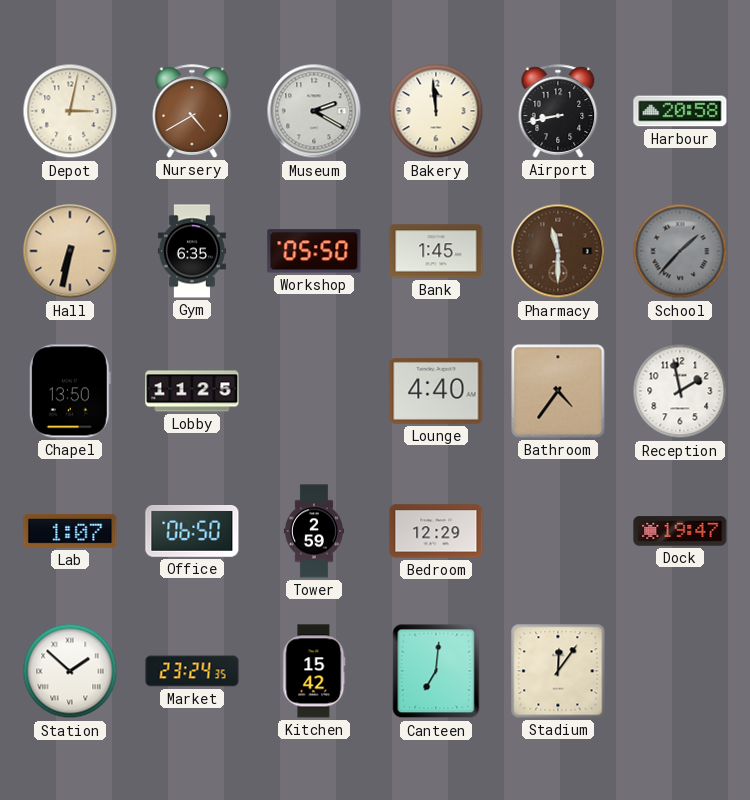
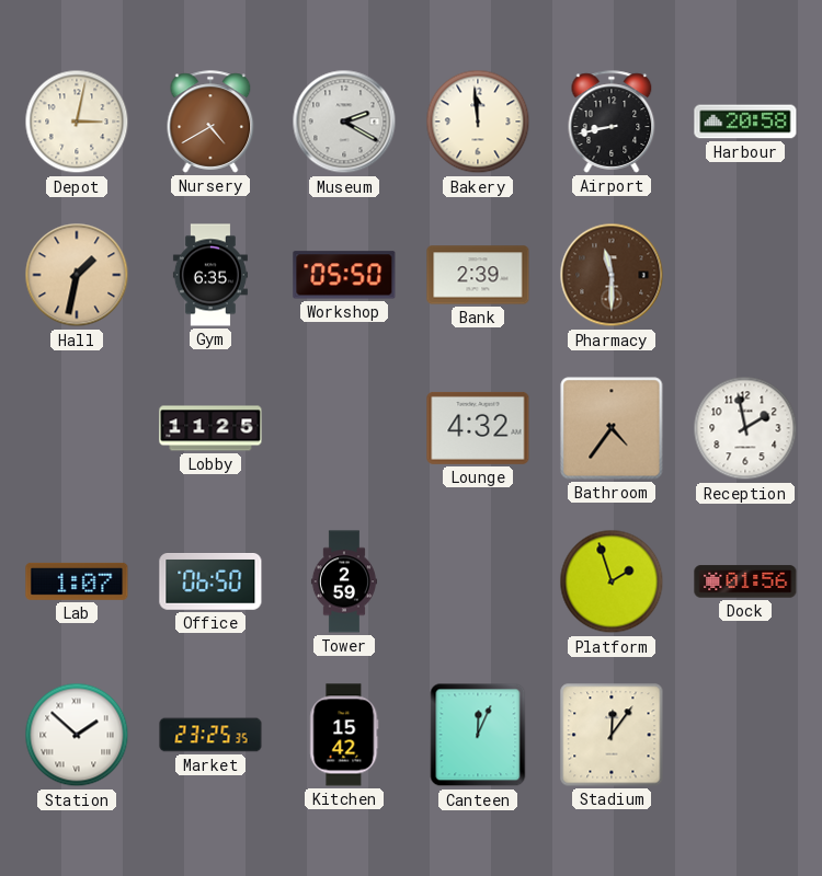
Hall: 6:32 -> 1:32
Bank: 1:45 -> 2:39
School: 1:37 -> none
Chapel: 13:50 -> none
Lounge: 4:40 -> 4:32
Bedroom: 12:29 -> none
Platform: none -> 1:57
Dock: 19:47 -> 01:56
Market: 23:24 -> 23:25
Canteen: 7:01 -> 12:04
